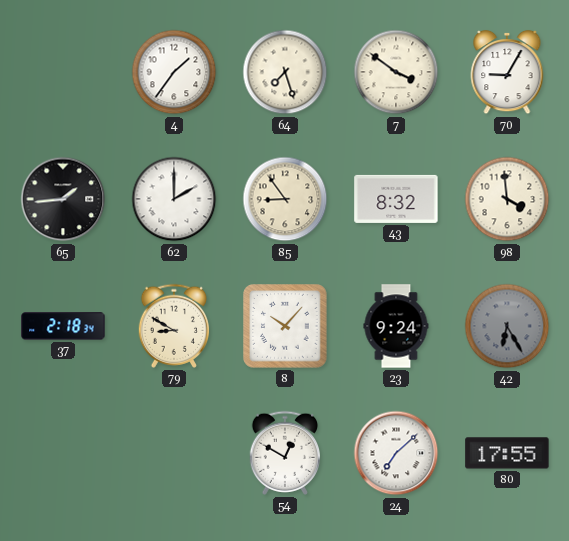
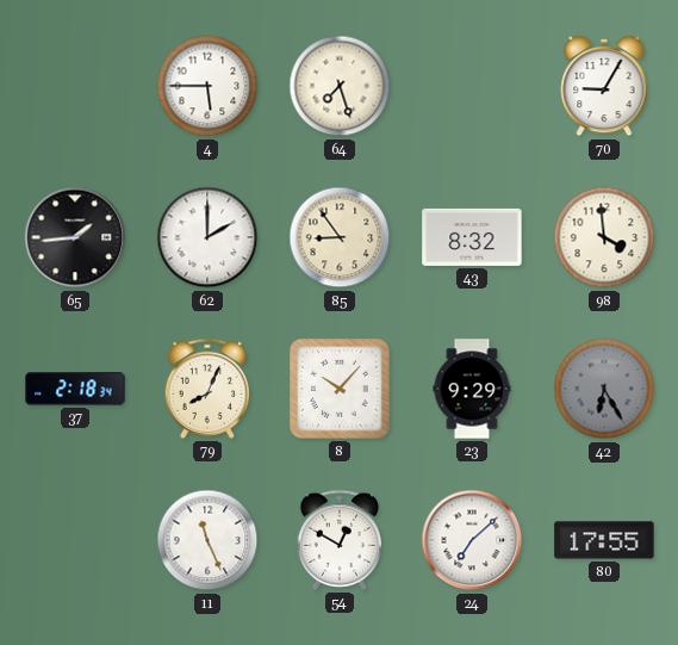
4: 1:36 -> 5:45
7: 3:51 -> none
79: 8:50 -> 8:04
23: 9:24 -> 9:29
11: none -> 11:26
